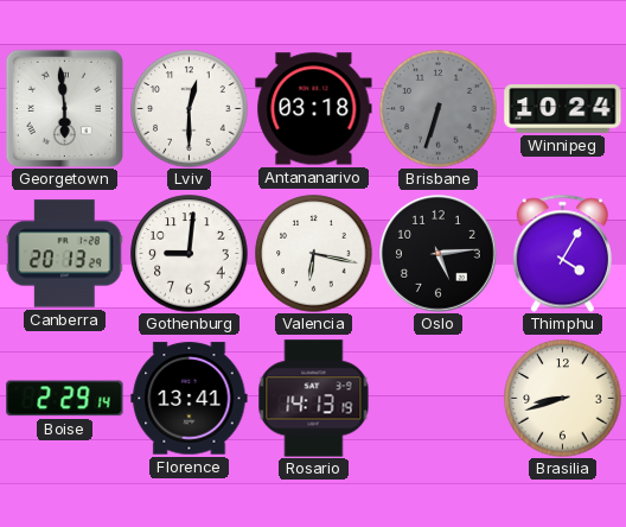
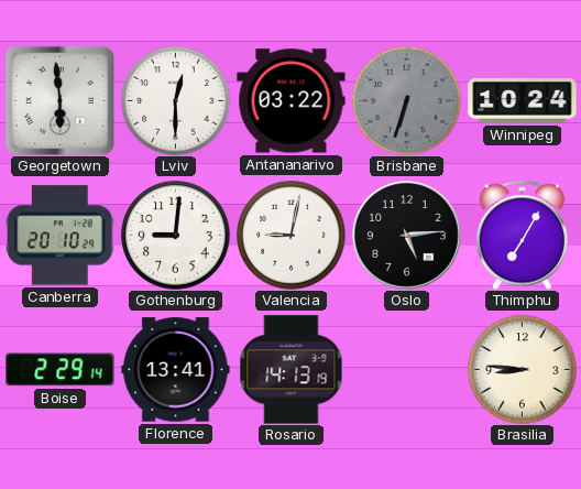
Antananarivo: 03:18 -> 03:22
Canberra: 20:13 -> 20:10
Valencia: 6:17 -> 9:02
Thimphu: 4:05 -> 7:05
Brasilia: 8:42 -> 8:46
